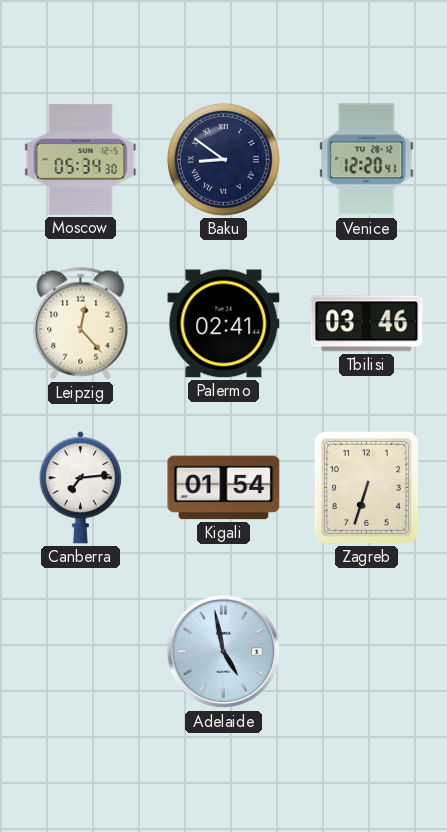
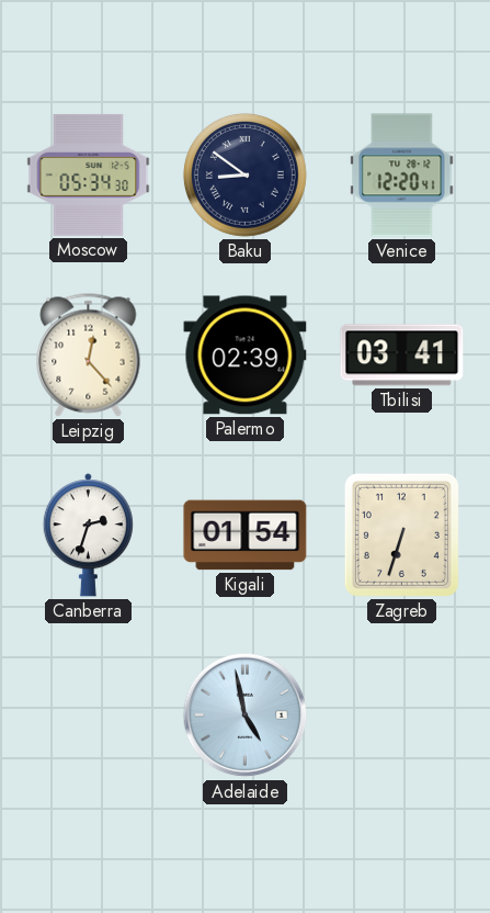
Palermo: 02:41 -> 02:39
Tbilisi: 03:46 -> 03:41
Canberra: 7:14 -> 2:33
